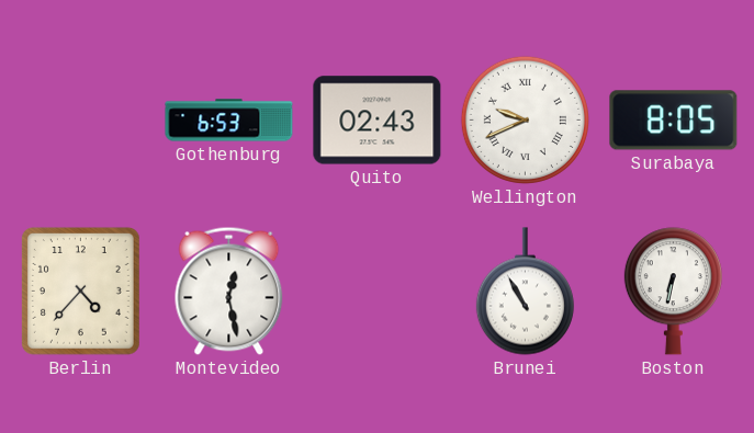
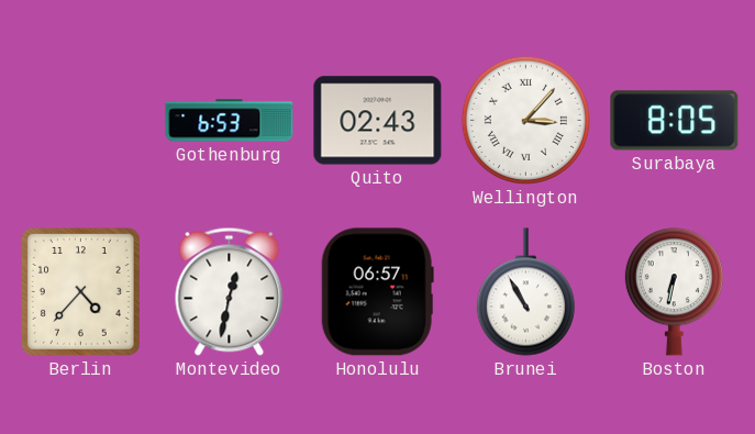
Wellington: 9:41 -> 3:07
Montevideo: 12:28 -> 12:32
Honolulu: none -> 06:57
